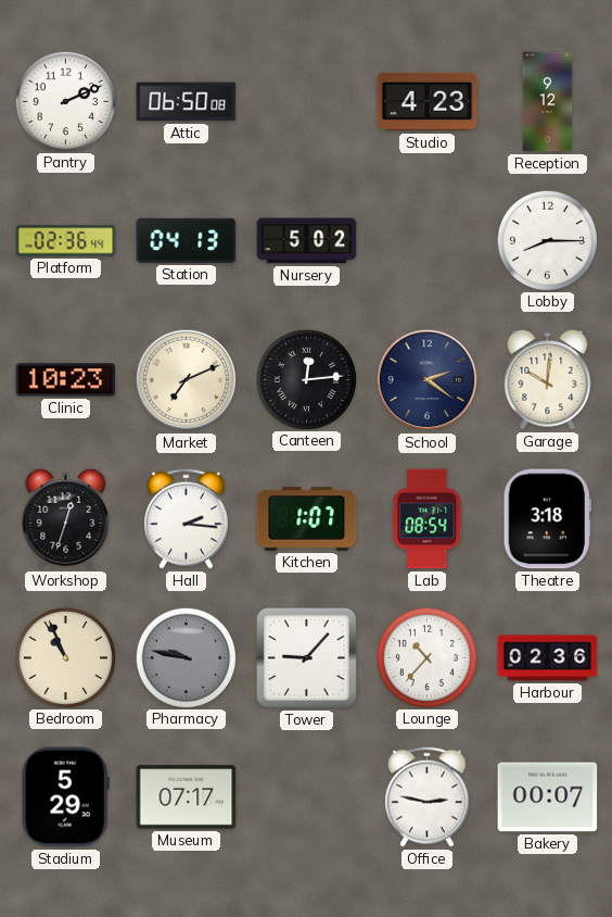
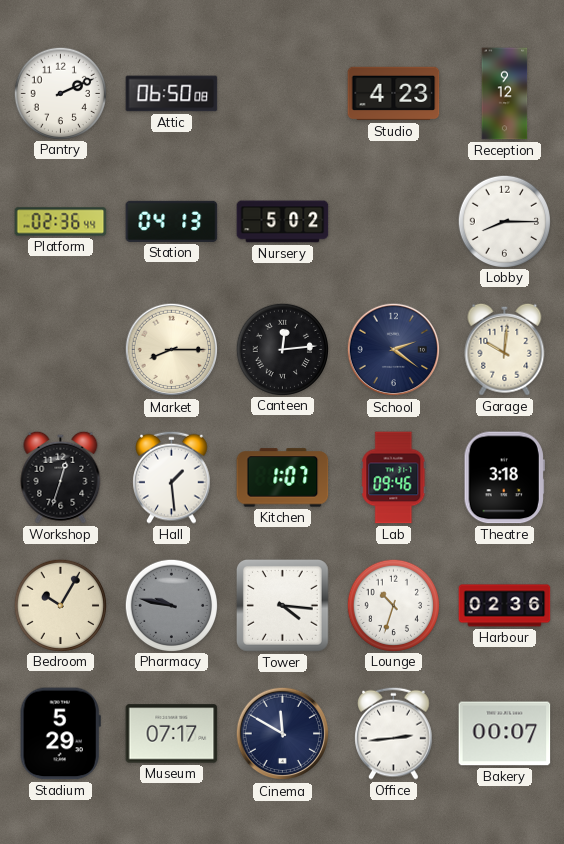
Clinic: 10:23 -> none
Market: 7:11 -> 8:15
Hall: 2:16 -> 1:29
Lab: 08:54 -> 09:46
Bedroom: 10:56 -> 10:05
Tower: 9:07 -> 4:16
Lounge: 10:37 -> 10:33
Cinema: none -> 11:50
Office: 2:47 -> 2:44
